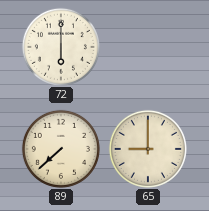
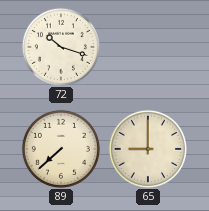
72: 6:00 -> 10:18
